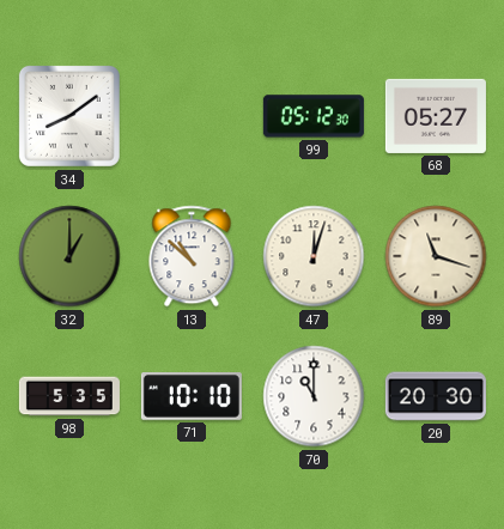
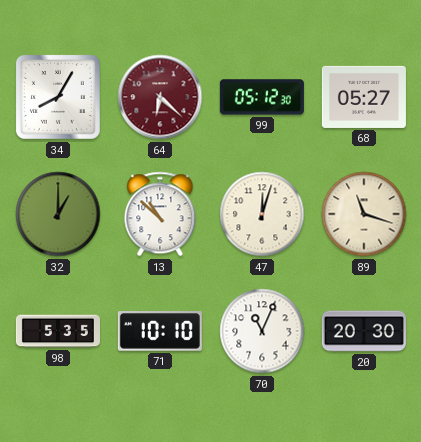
34: 8:09 -> 8:05
64: none -> 6:22
70: 11:00 -> 11:04
